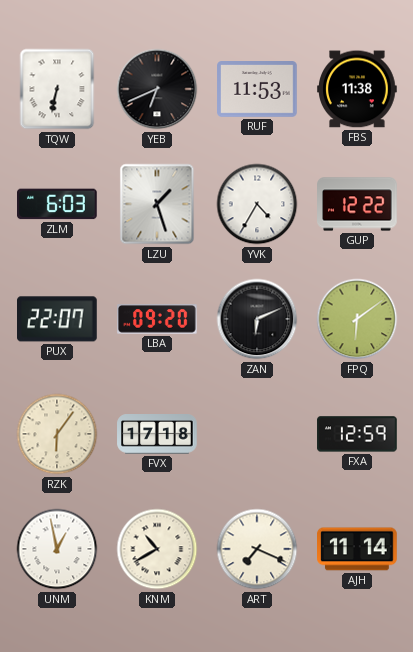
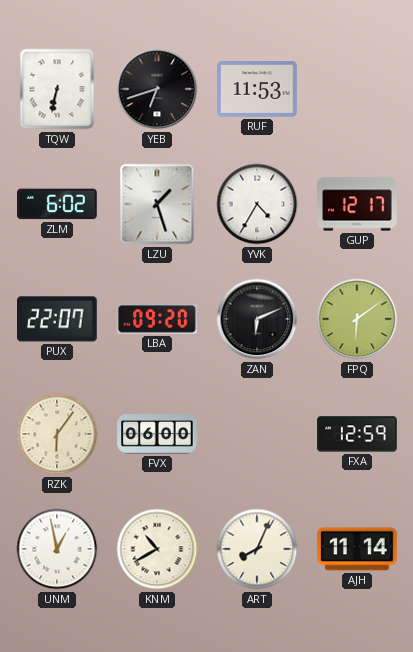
YEB: 6:41 -> 6:42
FBS: 11:38 -> none
ZLM: 6:03 -> 6:02
GUP: 12:22 -> 12:17
FVX: 17:18 -> 06:00
ART: 7:19 -> 8:04
